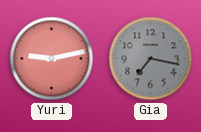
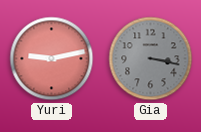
Gia: 7:17 -> 3:17
